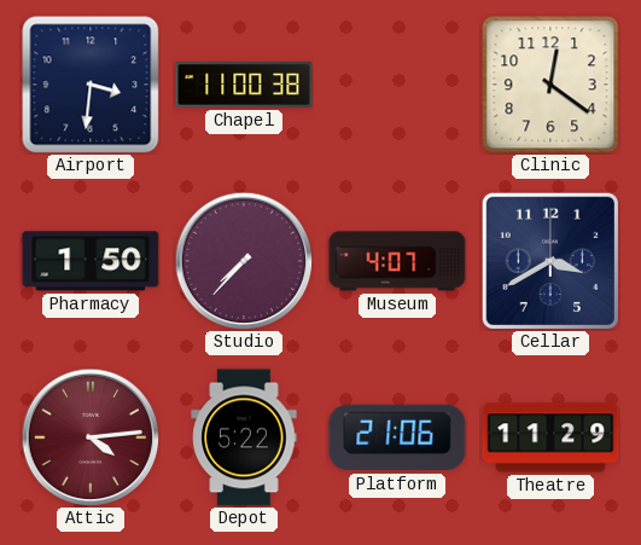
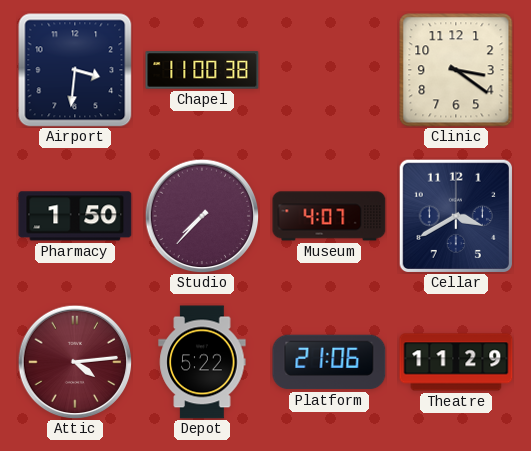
Clinic: 12:21 -> 3:21
